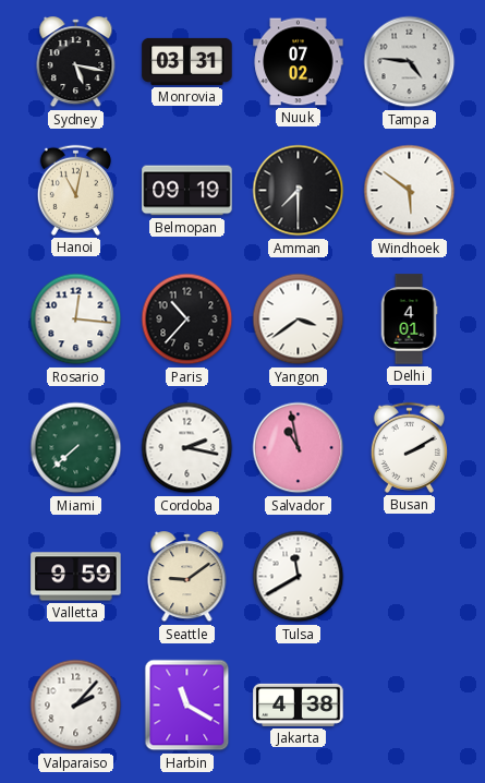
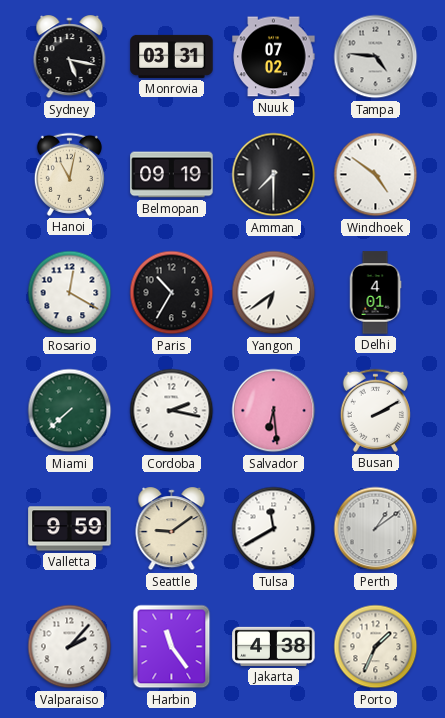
Windhoek: 5:51 -> 4:51
Rosario: 12:16 -> 12:20
Paris: 10:37 -> 10:35
Yangon: 3:39 -> 6:39
Salvador: 10:58 -> 6:29
Perth: none -> 1:09
Harbin: 11:20 -> 11:24
Porto: none -> 1:34
